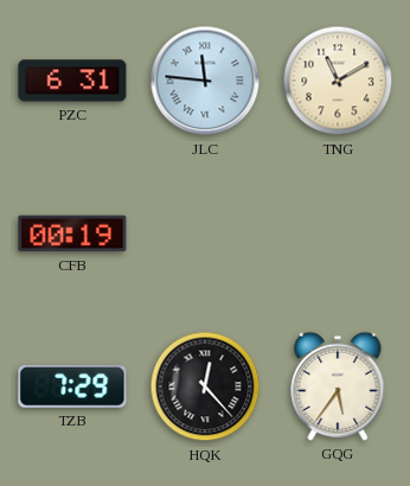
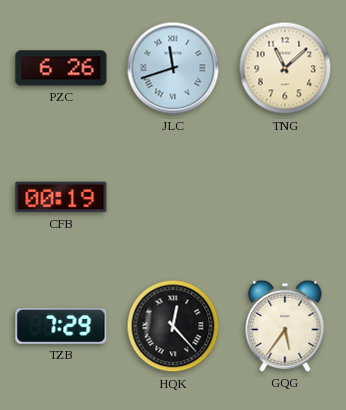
PZC: 6:31 -> 6:26
JLC: 11:46 -> 11:42
TNG: 11:10 -> 11:08
